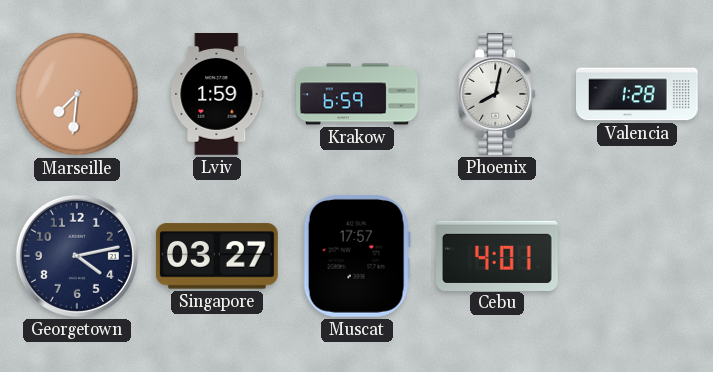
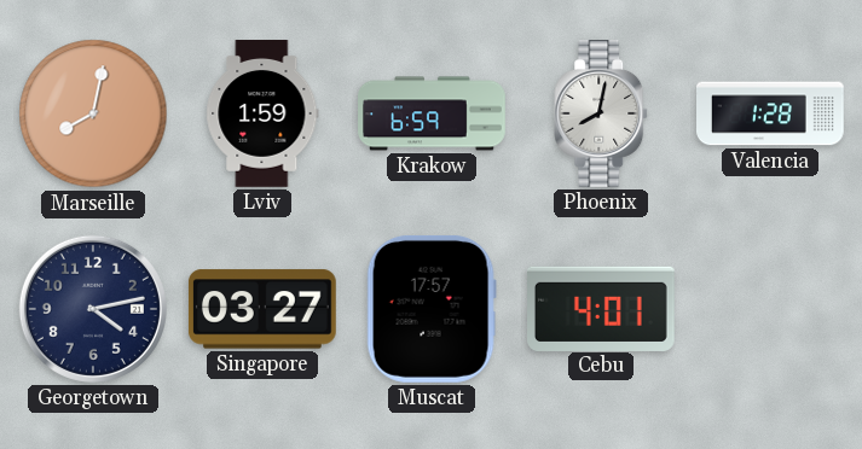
Marseille: 7:31 -> 8:02
